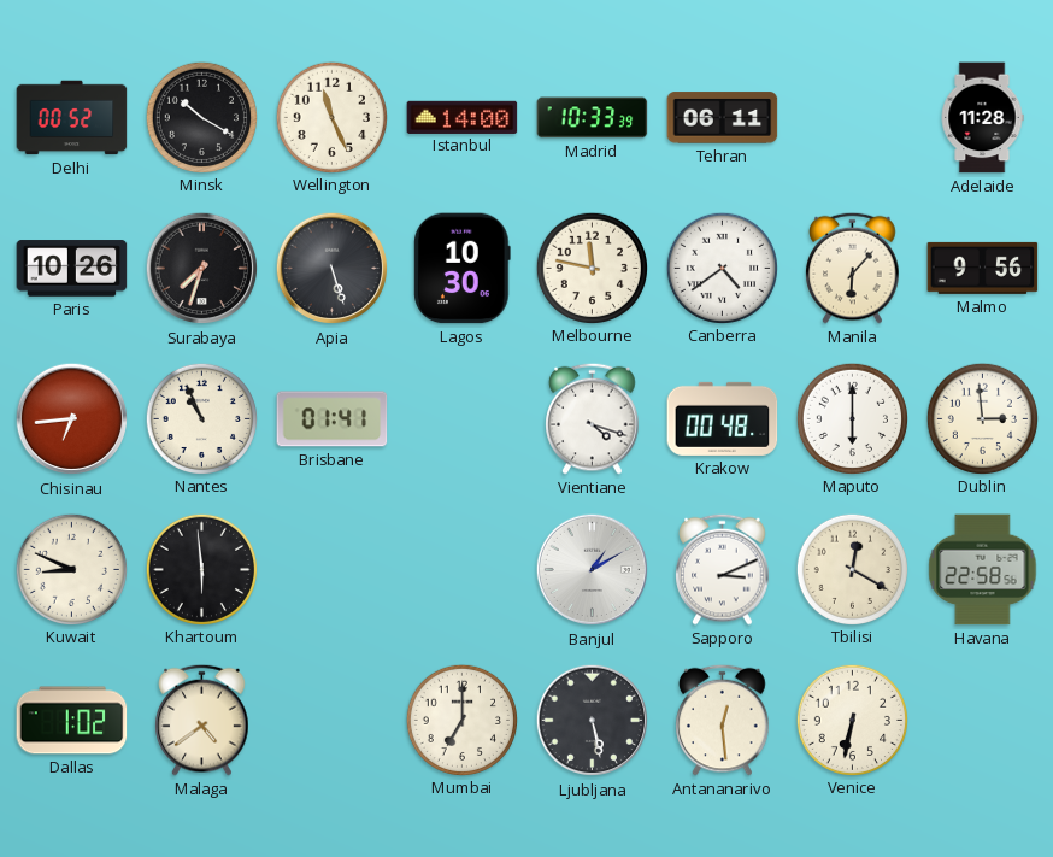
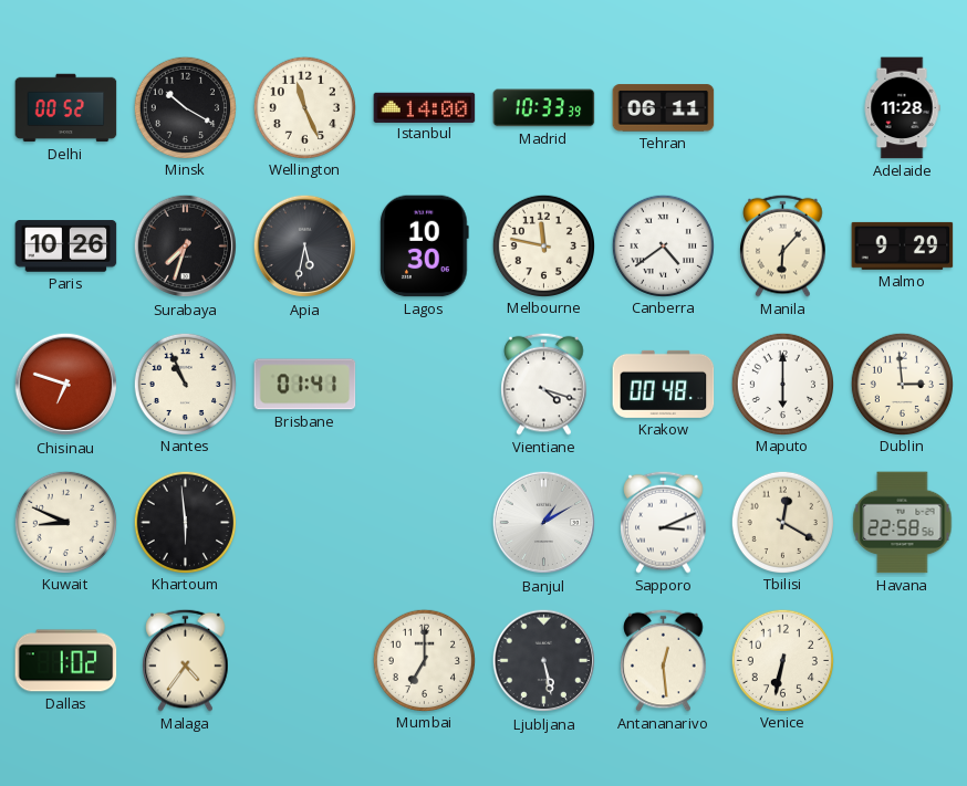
Apia: 5:27 -> 5:32
Malmo: 9:56 -> 9:29
Chisinau: 6:44 -> 6:48
Malaga: 4:39 -> 4:36
